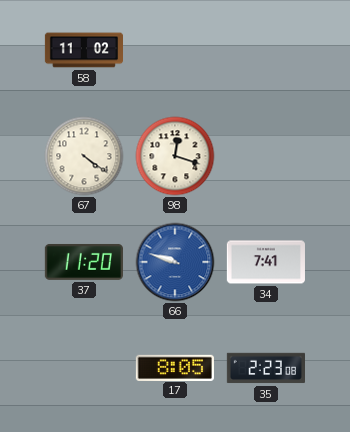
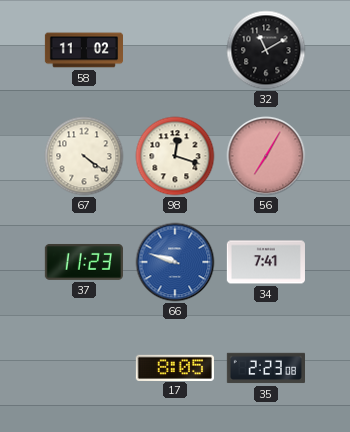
32: none -> 11:10
56: none -> 7:05
37: 11:20 -> 11:23
